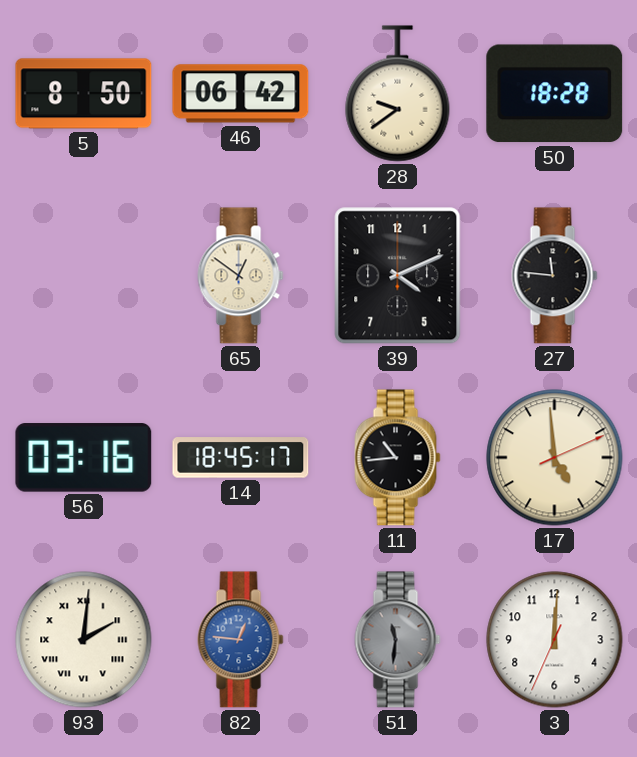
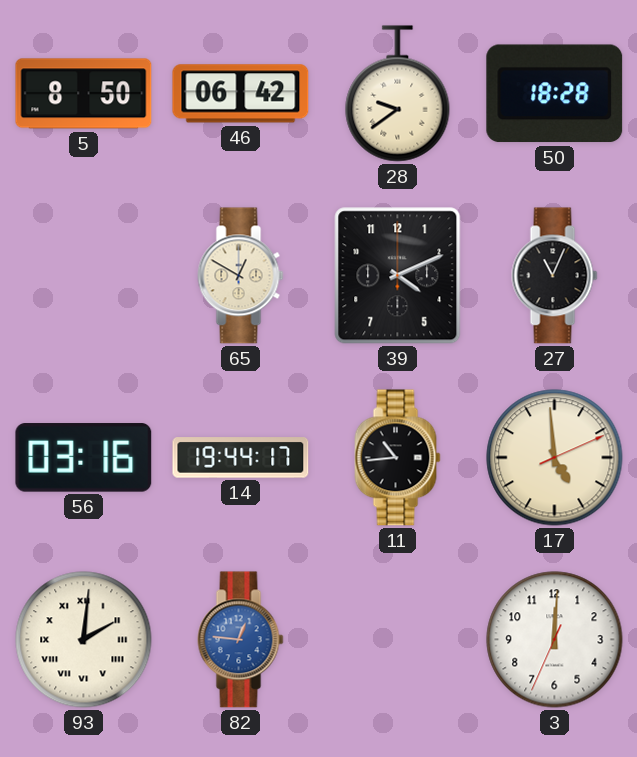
65: 12:51 -> 12:50
27: 11:46 -> 11:04
14: 18:45 -> 19:44
51: 11:31 -> none
